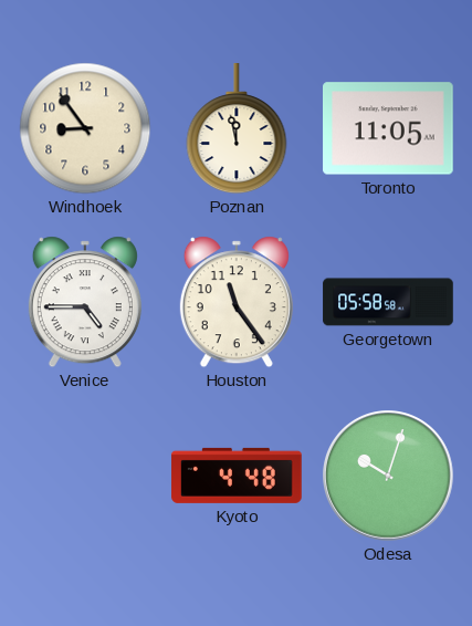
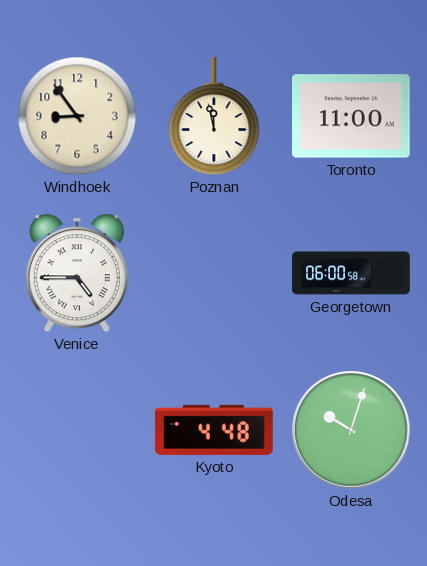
Toronto: 11:05 -> 11:00
Houston: 11:24 -> none
Georgetown: 05:58 -> 06:00
